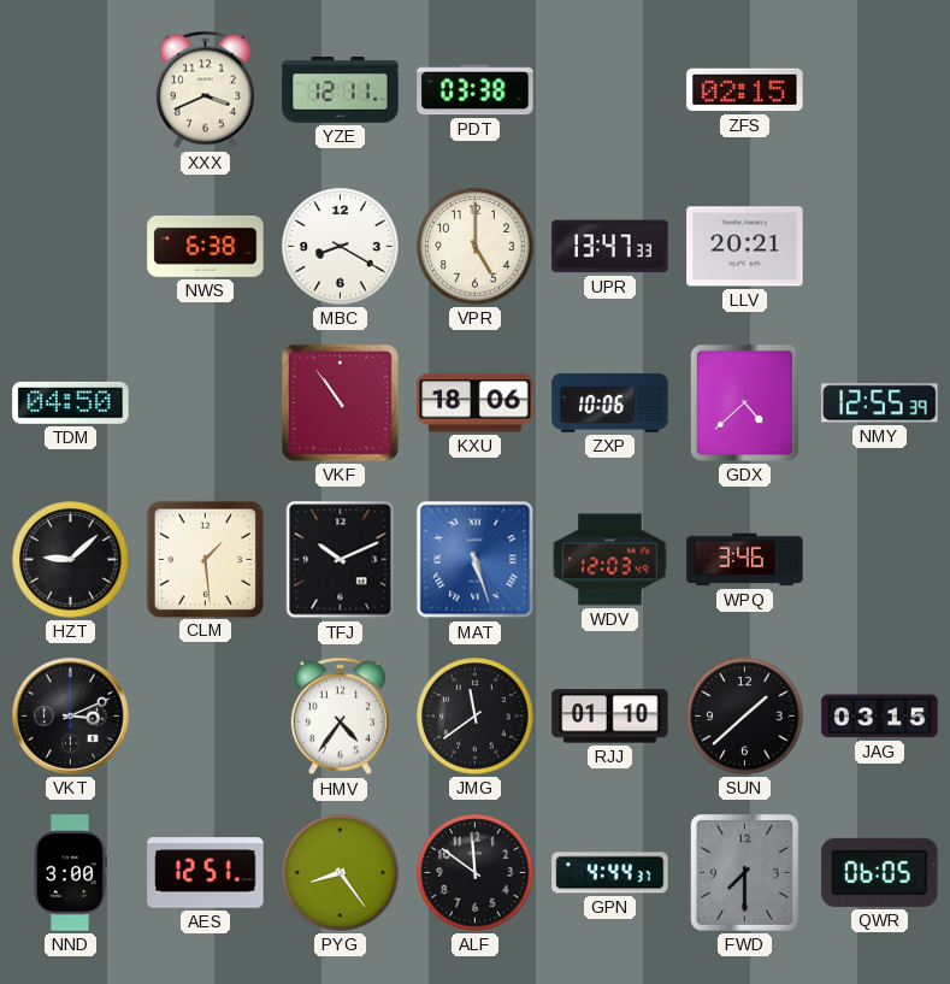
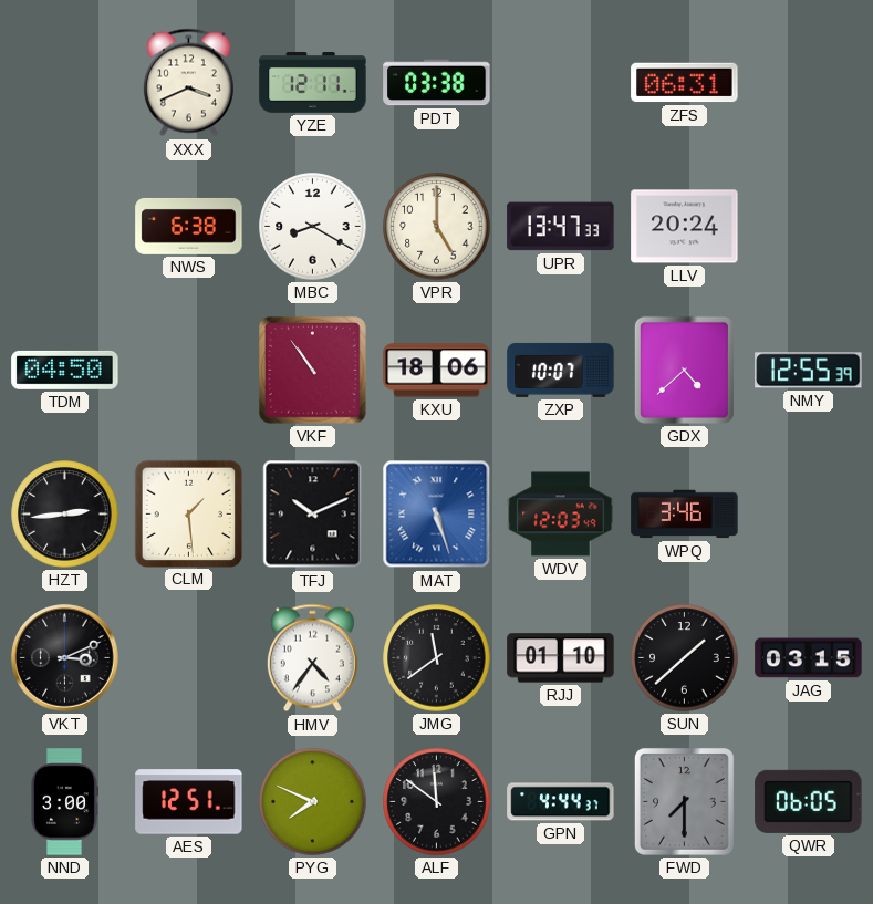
ZFS: 02:15 -> 06:31
LLV: 20:21 -> 20:24
ZXP: 10:06 -> 10:07
HZT: 9:08 -> 2:44
PYG: 8:24 -> 7:49
